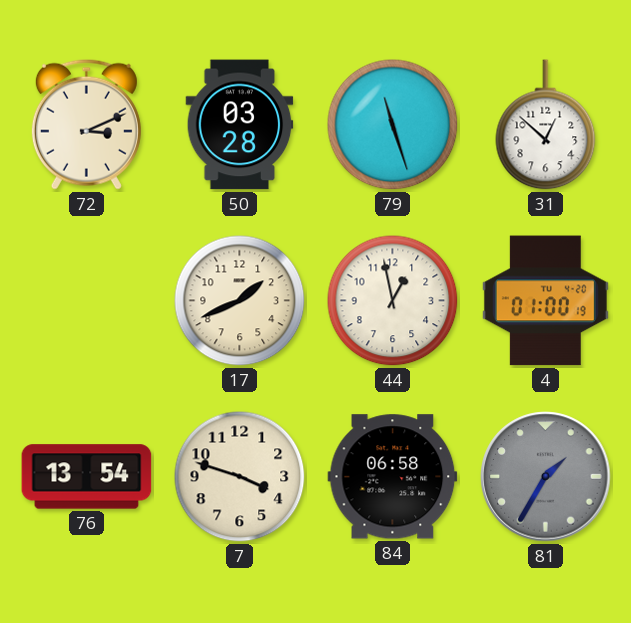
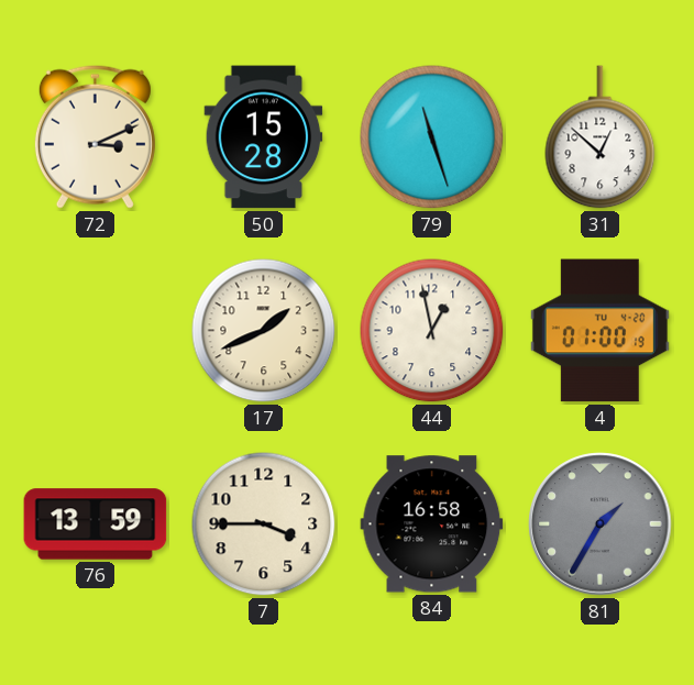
50: 03:28 -> 15:28
76: 13:54 -> 13:59
7: 3:48 -> 3:45
84: 06:58 -> 16:58
